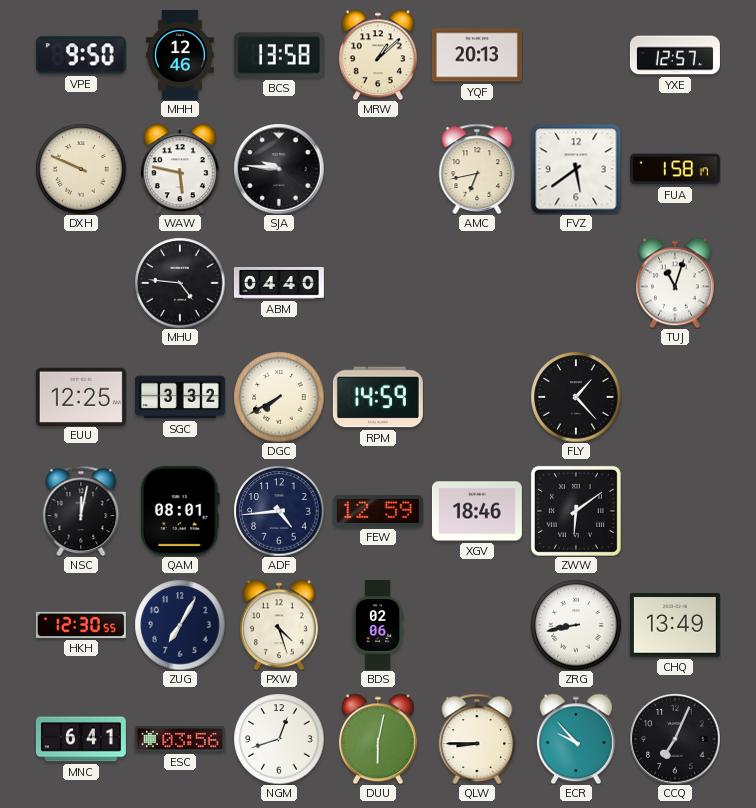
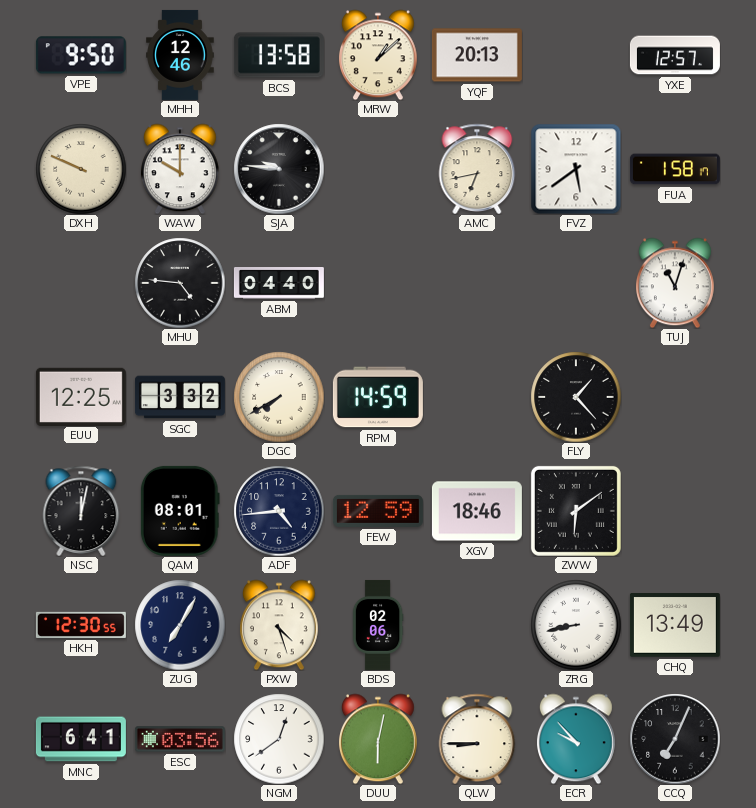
WAW: 5:47 -> 10:00
NGM: 12:42 -> 12:39
